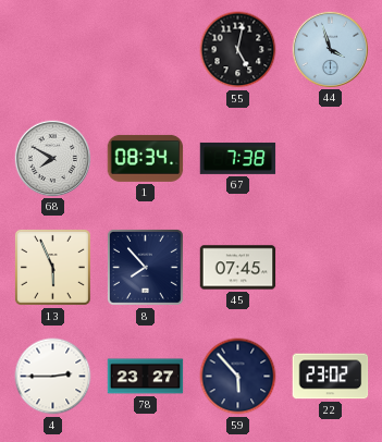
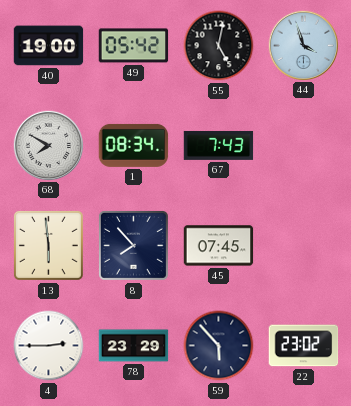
40: none -> 19:00
49: none -> 05:42
67: 7:38 -> 7:43
13: 5:56 -> 5:59
78: 23:27 -> 23:29
